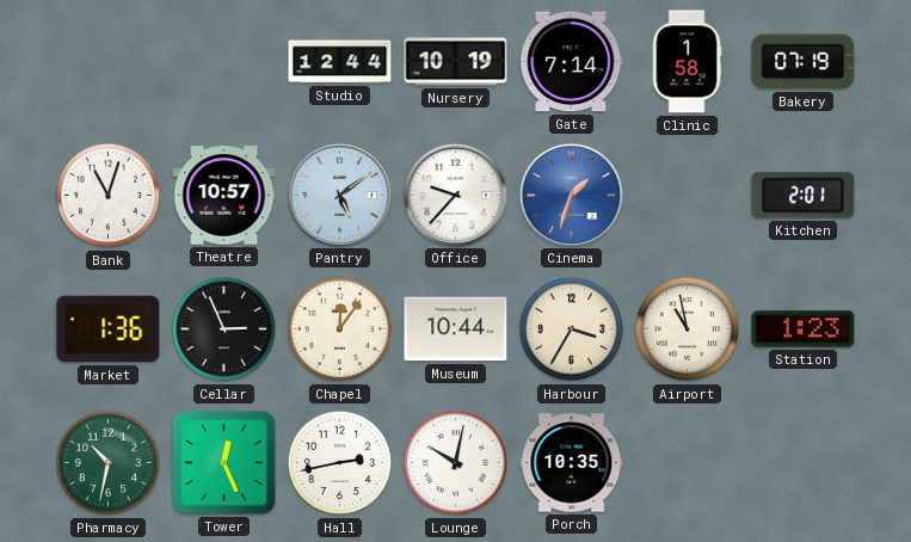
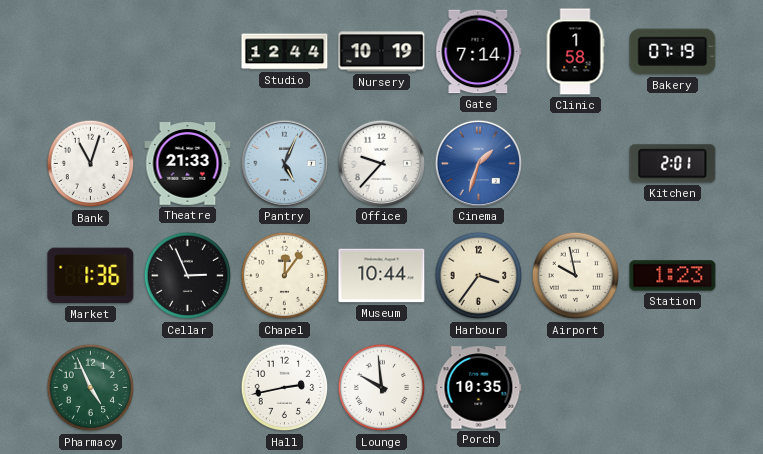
Theatre: 10:57 -> 21:33
Pantry: 5:09 -> 5:04
Harbour: 3:35 -> 3:36
Airport: 10:58 -> 9:58
Pharmacy: 10:32 -> 4:56
Tower: 12:26 -> none
Lounge: 10:02 -> 9:59
